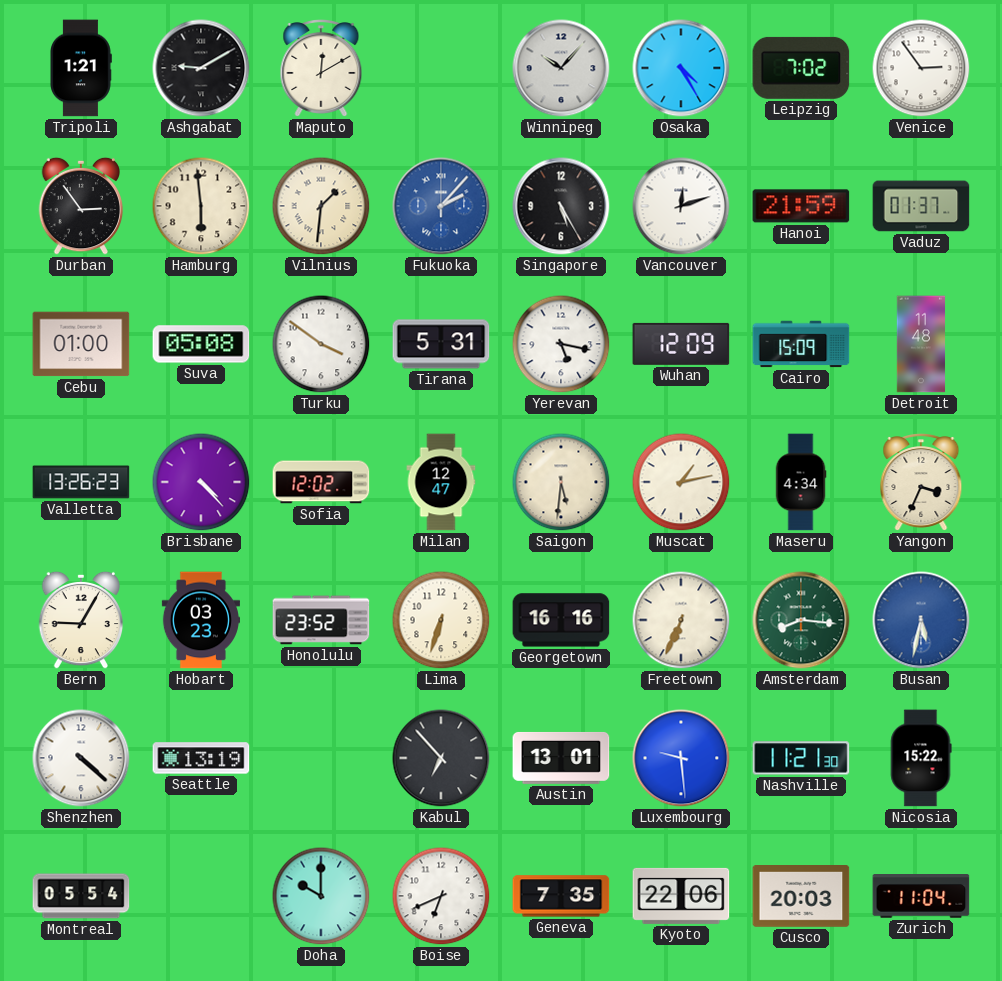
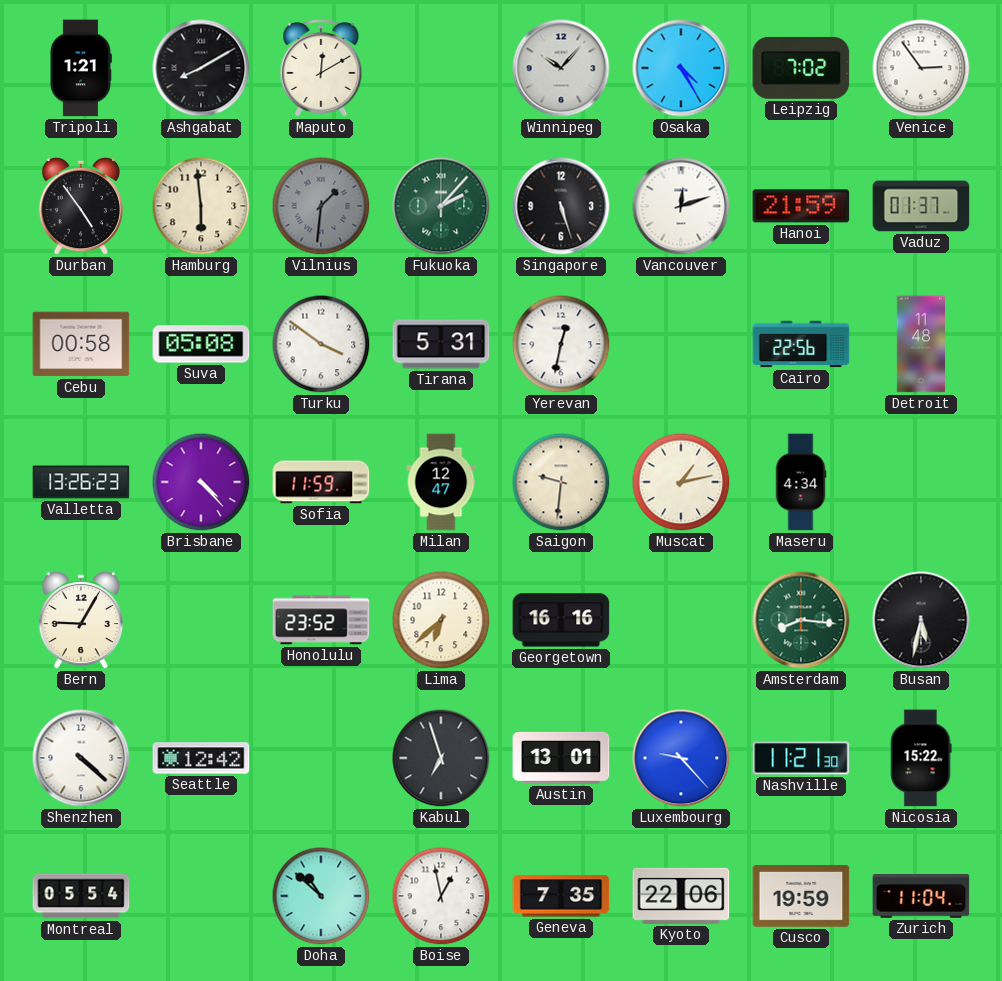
Ashgabat: 9:10 -> 8:10
Durban: 2:54 -> 4:54
Vilnius dial: cream -> grey
Fukuoka dial: blue -> green
Singapore: 5:25 -> 5:27
Cebu: 01:00 -> 00:58
Yerevan: 5:17 -> 12:32
Wuhan: 12:09 -> none
Cairo: 15:09 -> 22:56
Sofia: 12:02 -> 11:59
Saigon: 5:31 -> 9:31
Yangon: 3:34 -> none
Hobart: 03:23 -> none
Lima: 6:33 -> 6:38
Freetown: 6:34 -> none
Busan dial: blue -> black
Seattle: 13:19 -> 12:42
Kabul: 6:53 -> 6:57
Luxembourg: 9:29 -> 9:23
Doha: 10:00 -> 10:52
Boise: 6:41 -> 12:58
Cusco: 20:03 -> 19:59
